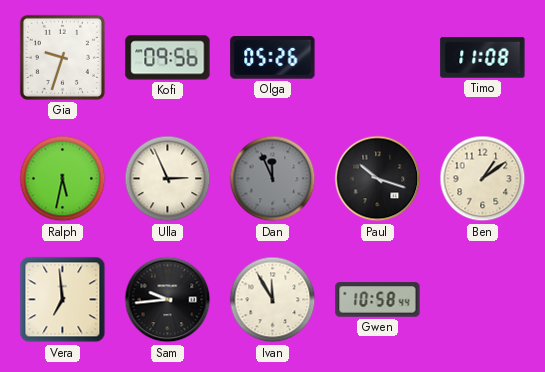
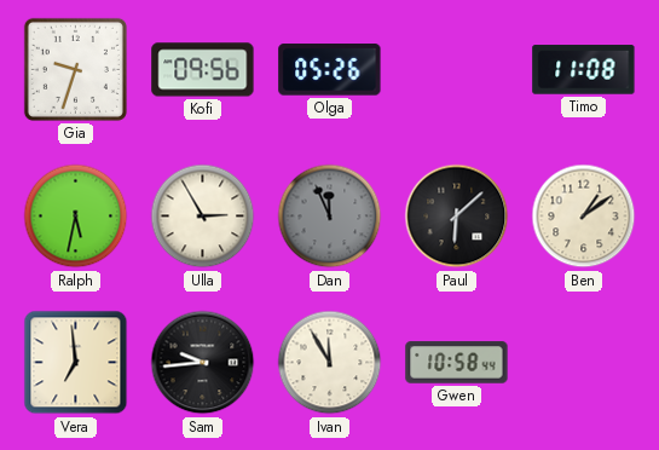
Ulla: 2:56 -> 2:55
Paul: 10:18 -> 6:08
